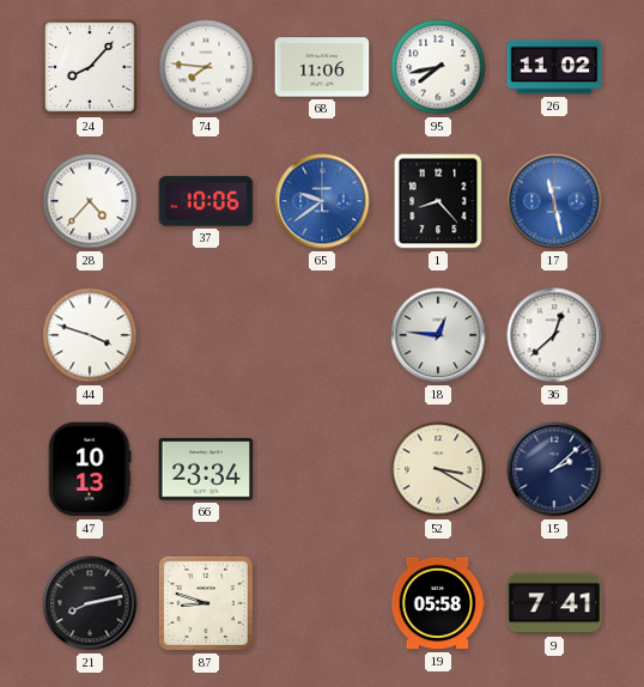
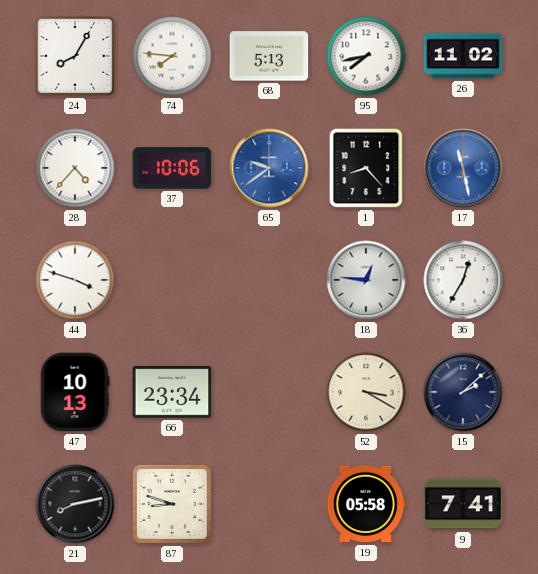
24: 8:07 -> 8:05
68: 11:06 -> 5:13
36: 12:38 -> 12:35
